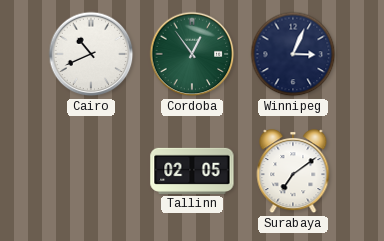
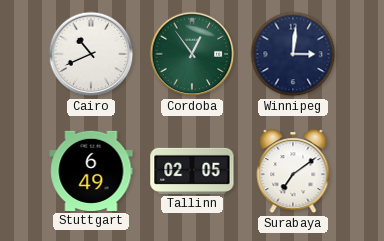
Winnipeg: 3:04 -> 3:01
Stuttgart: none -> 6:49
